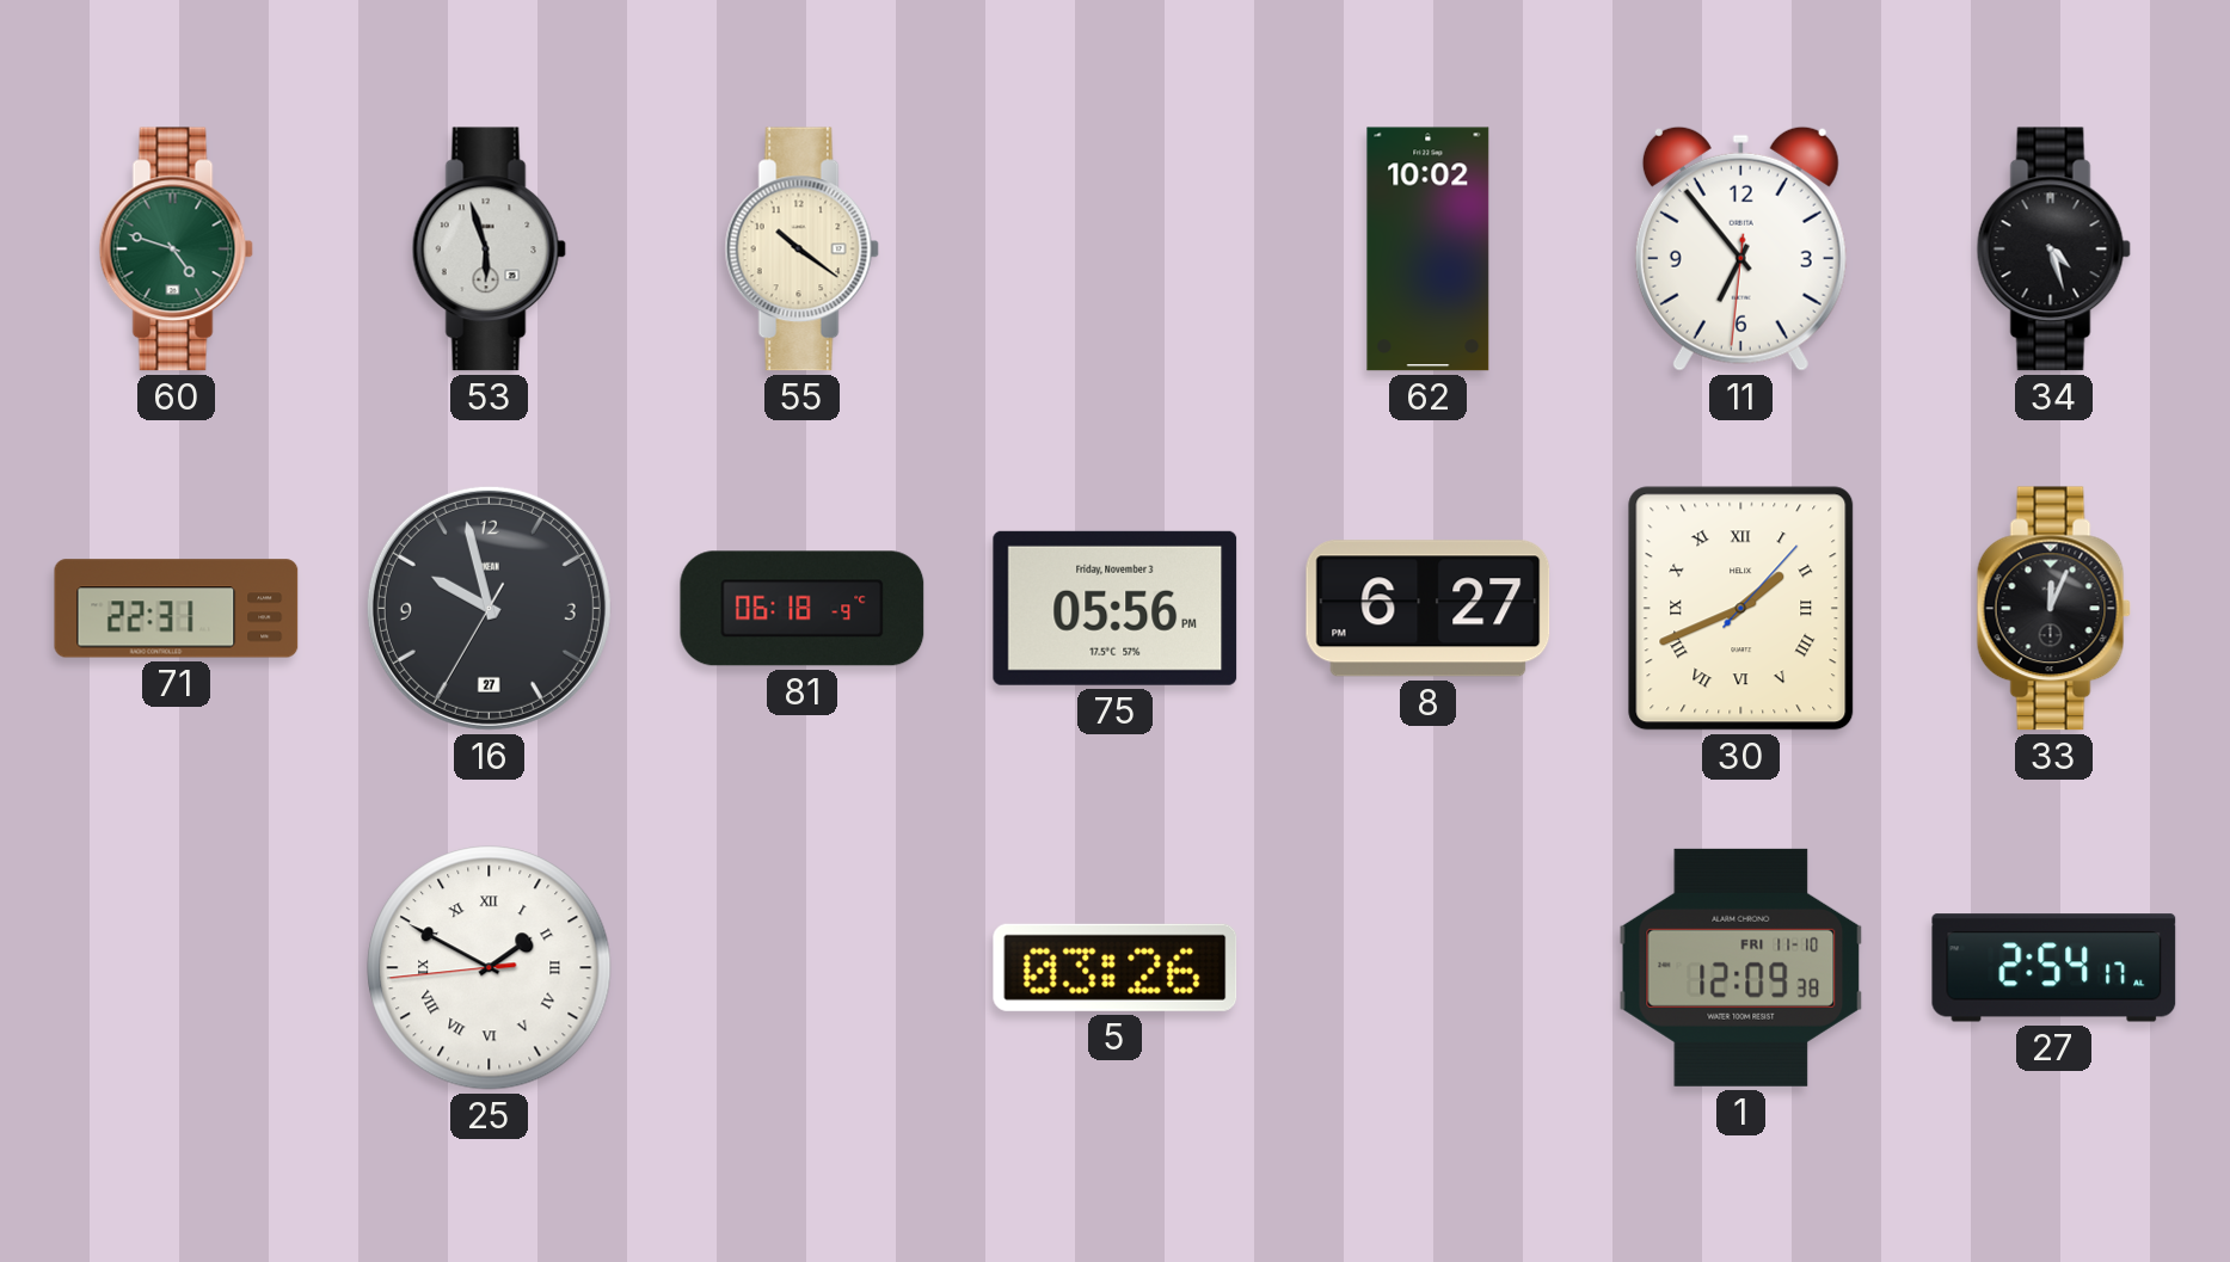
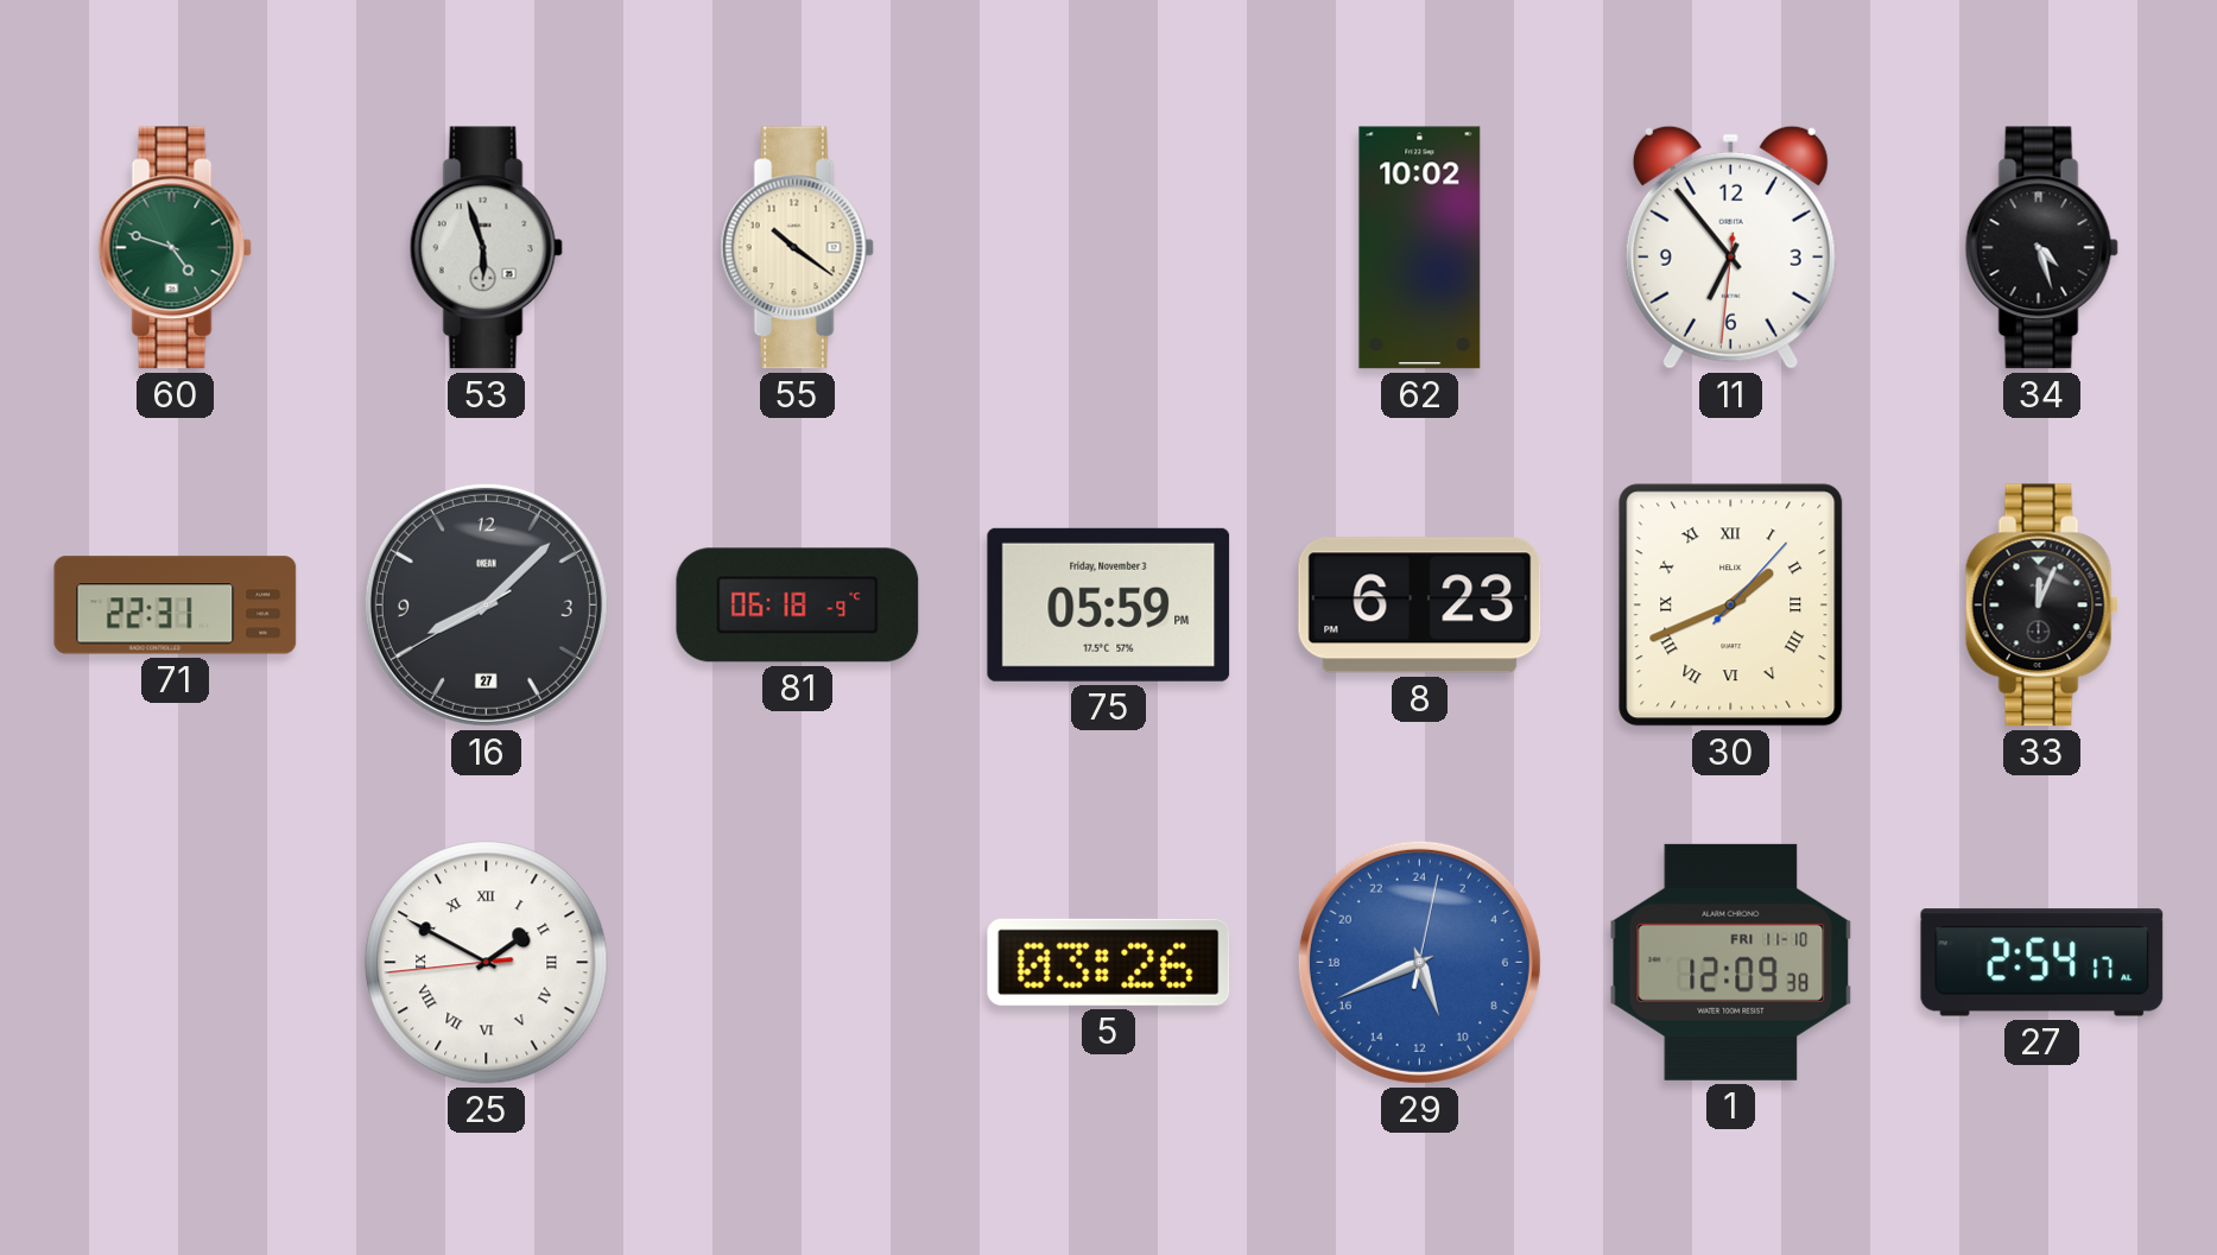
16: 9:57 -> 8:07
75: 05:56 -> 05:59
8: 6:27 -> 6:23
29: none -> 10:41
